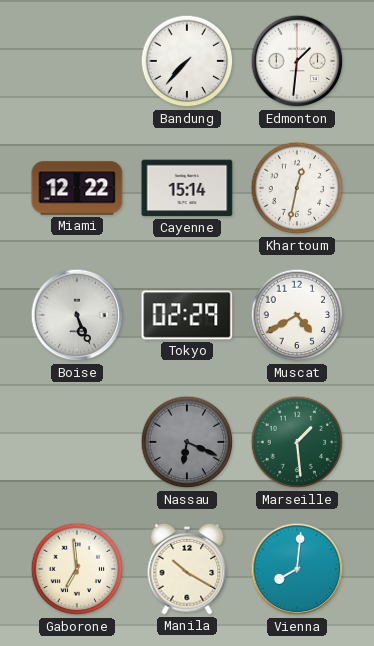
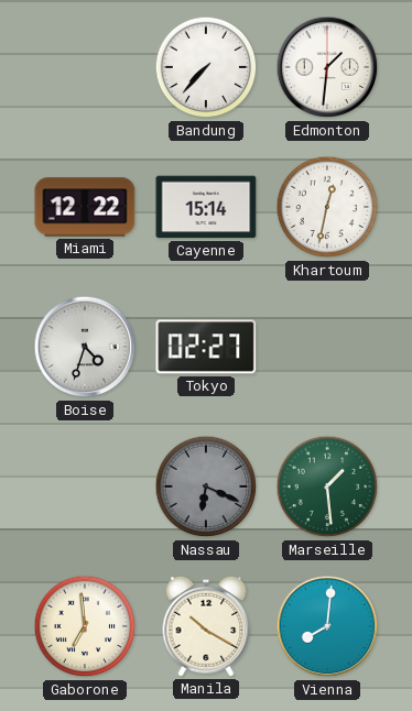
Boise: 5:26 -> 4:33
Tokyo: 02:29 -> 02:27
Muscat: 4:40 -> none
